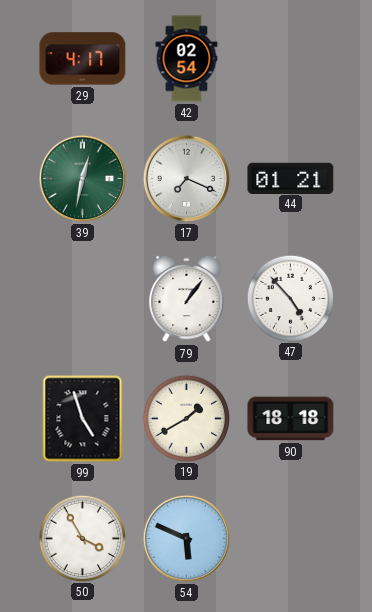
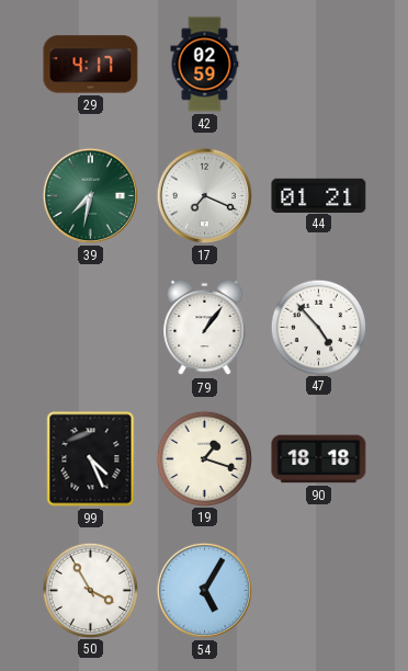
42: 02:54 -> 02:59
39: 12:32 -> 7:32
99: 4:57 -> 4:26
19: 1:40 -> 1:18
54: 5:49 -> 5:05
